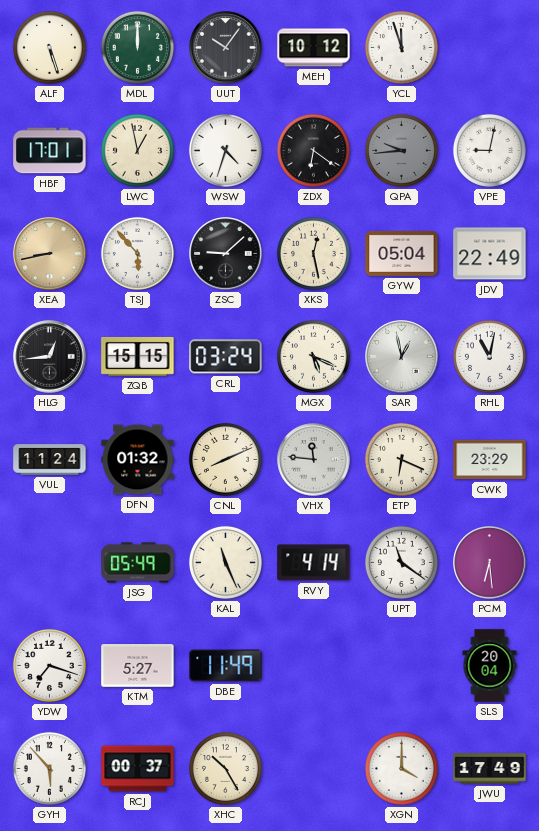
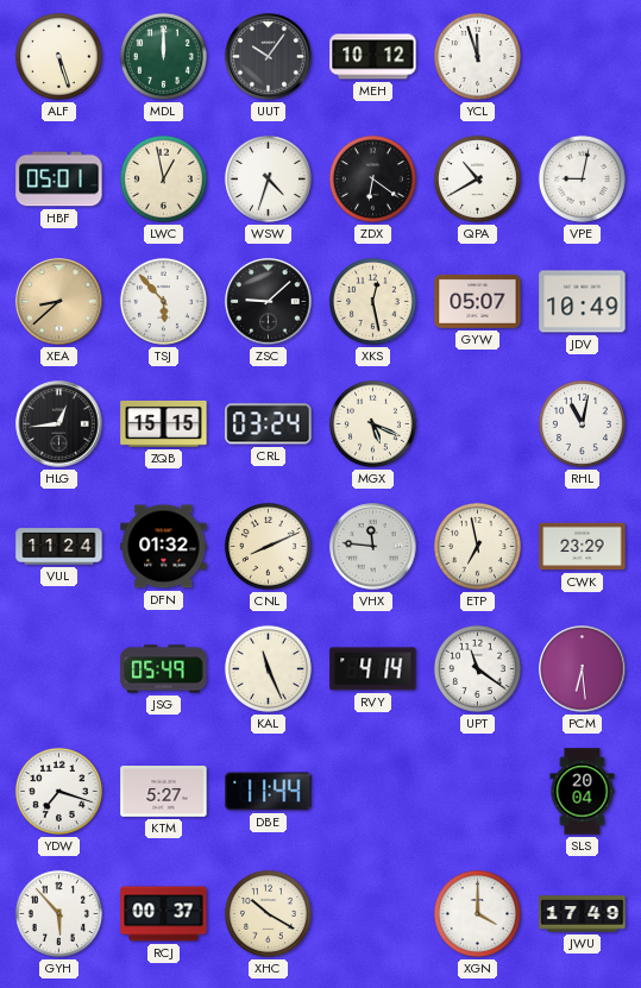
HBF: 17:01 -> 05:01
QPA: 9:44 -> 10:40
QPA dial: grey -> white
XEA: 8:43 -> 8:38
GYW: 05:04 -> 05:07
JDV: 22:49 -> 10:49
SAR: 12:58 -> none
ETP: 6:19 -> 6:58
DBE: 11:49 -> 11:44
XHC: 10:25 -> 10:20
